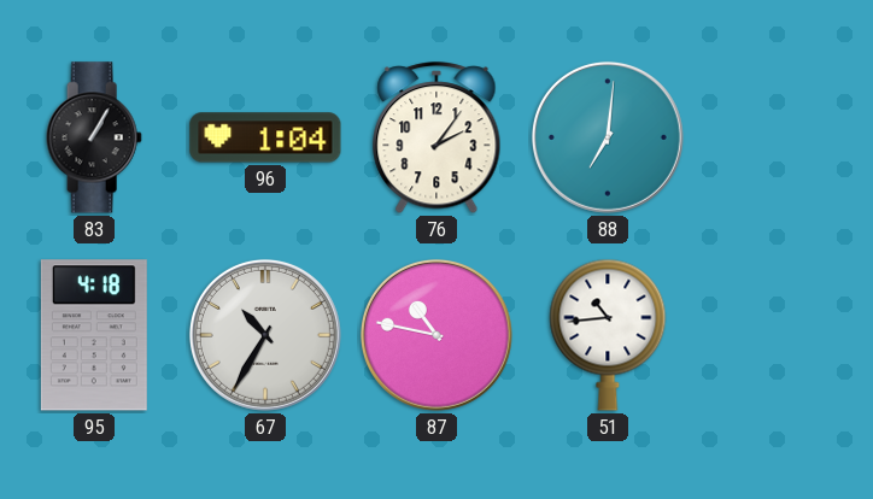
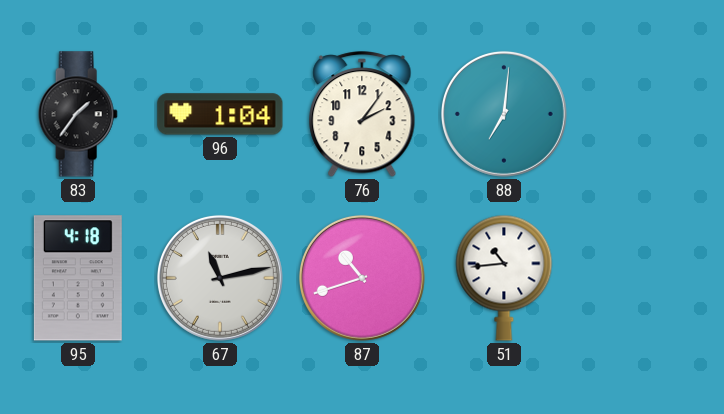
83: 1:05 -> 1:36
67: 10:35 -> 11:13
87: 10:47 -> 10:42
